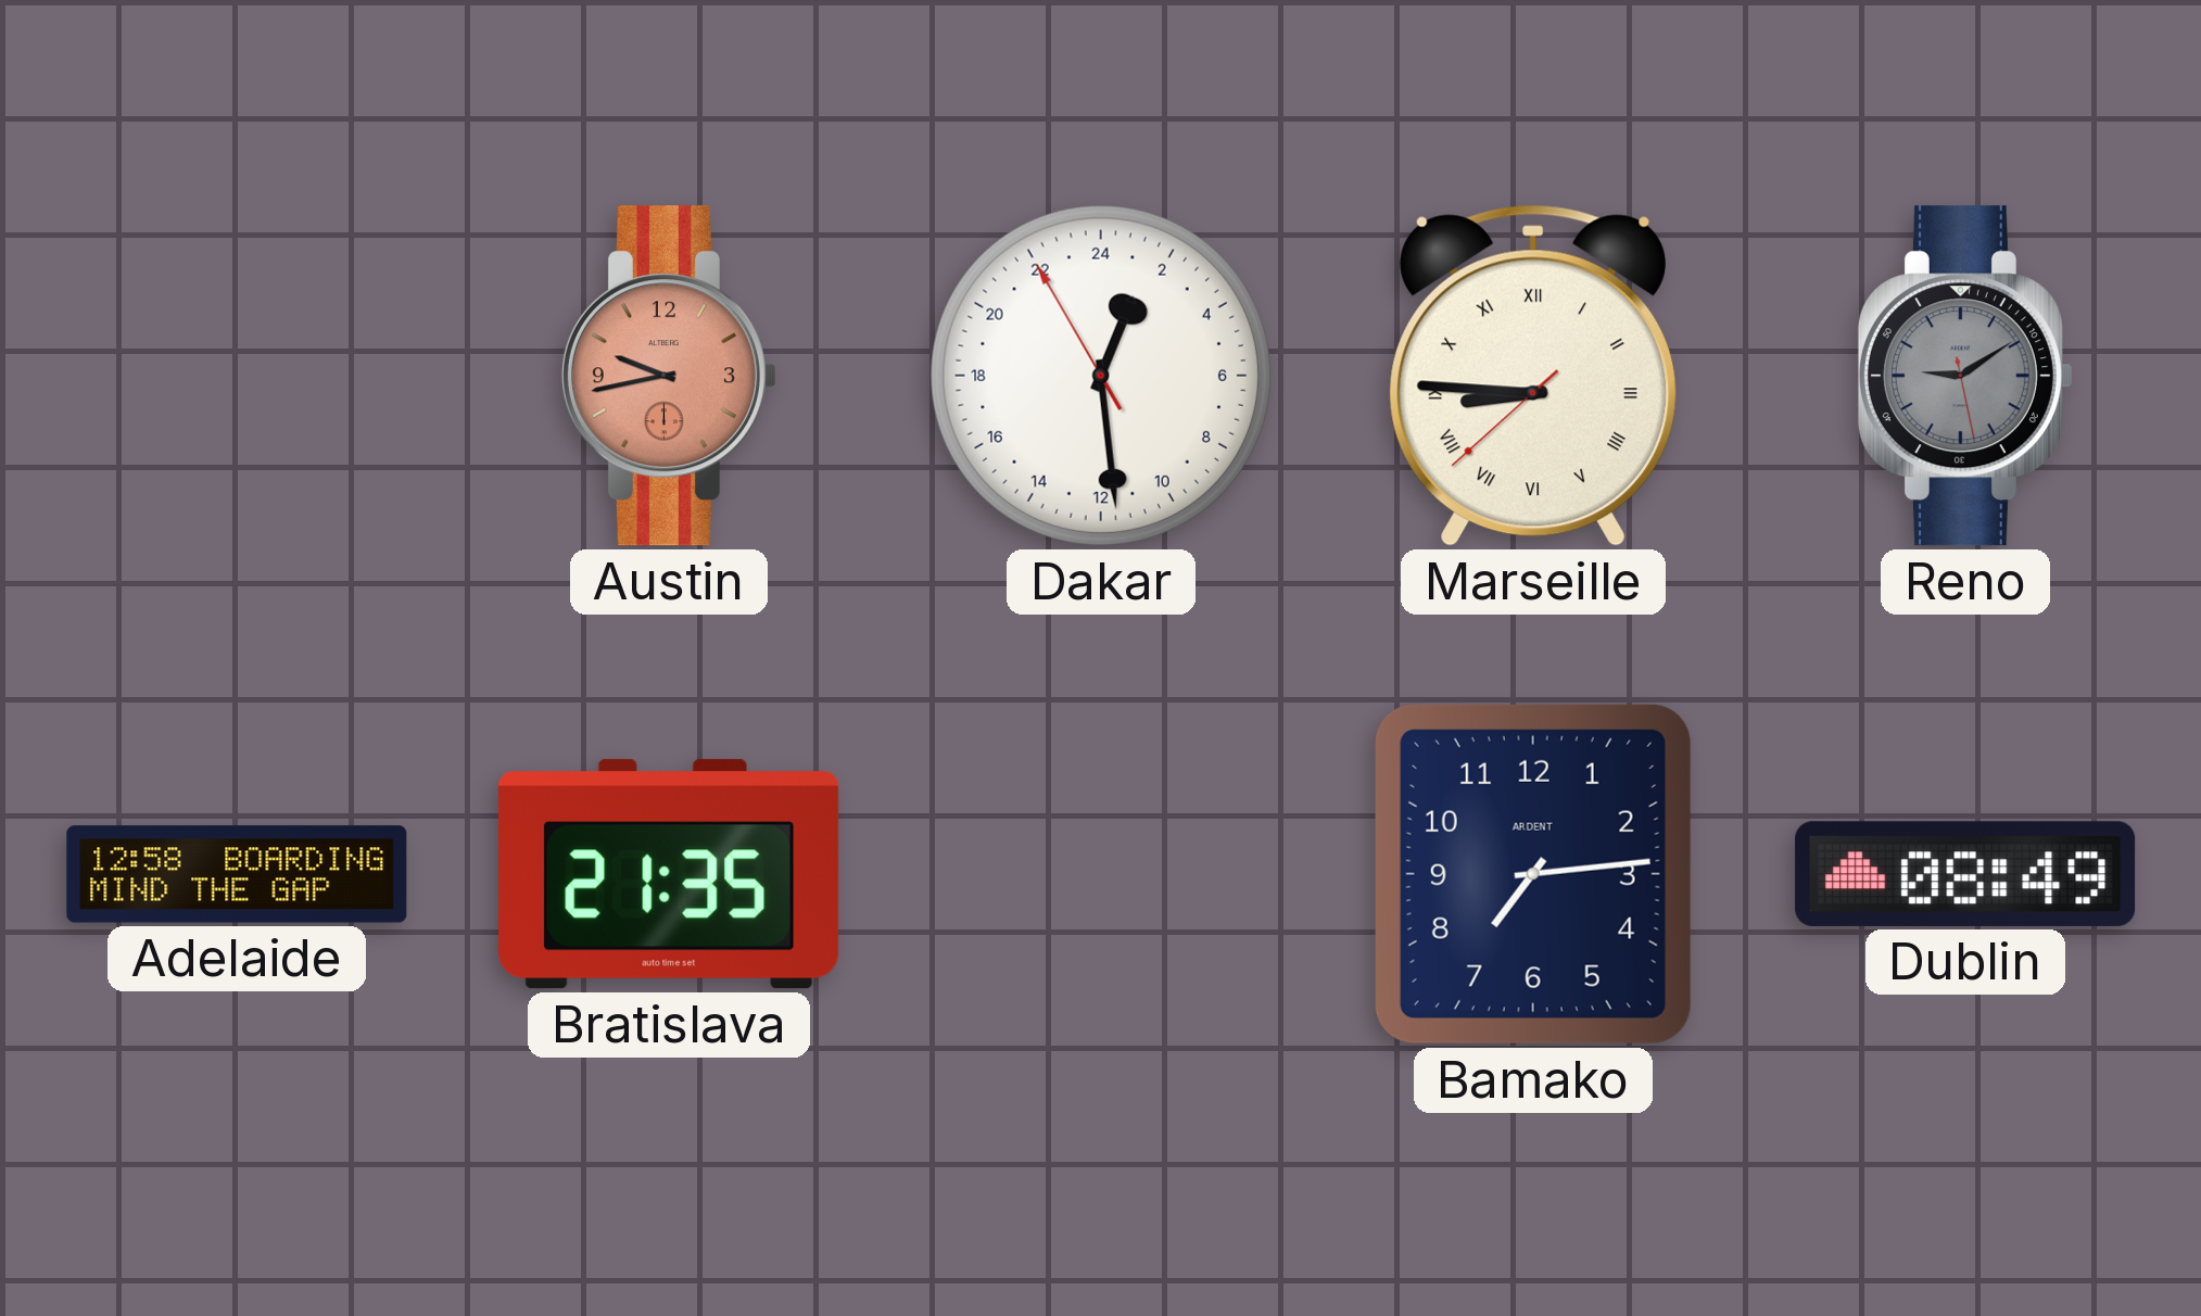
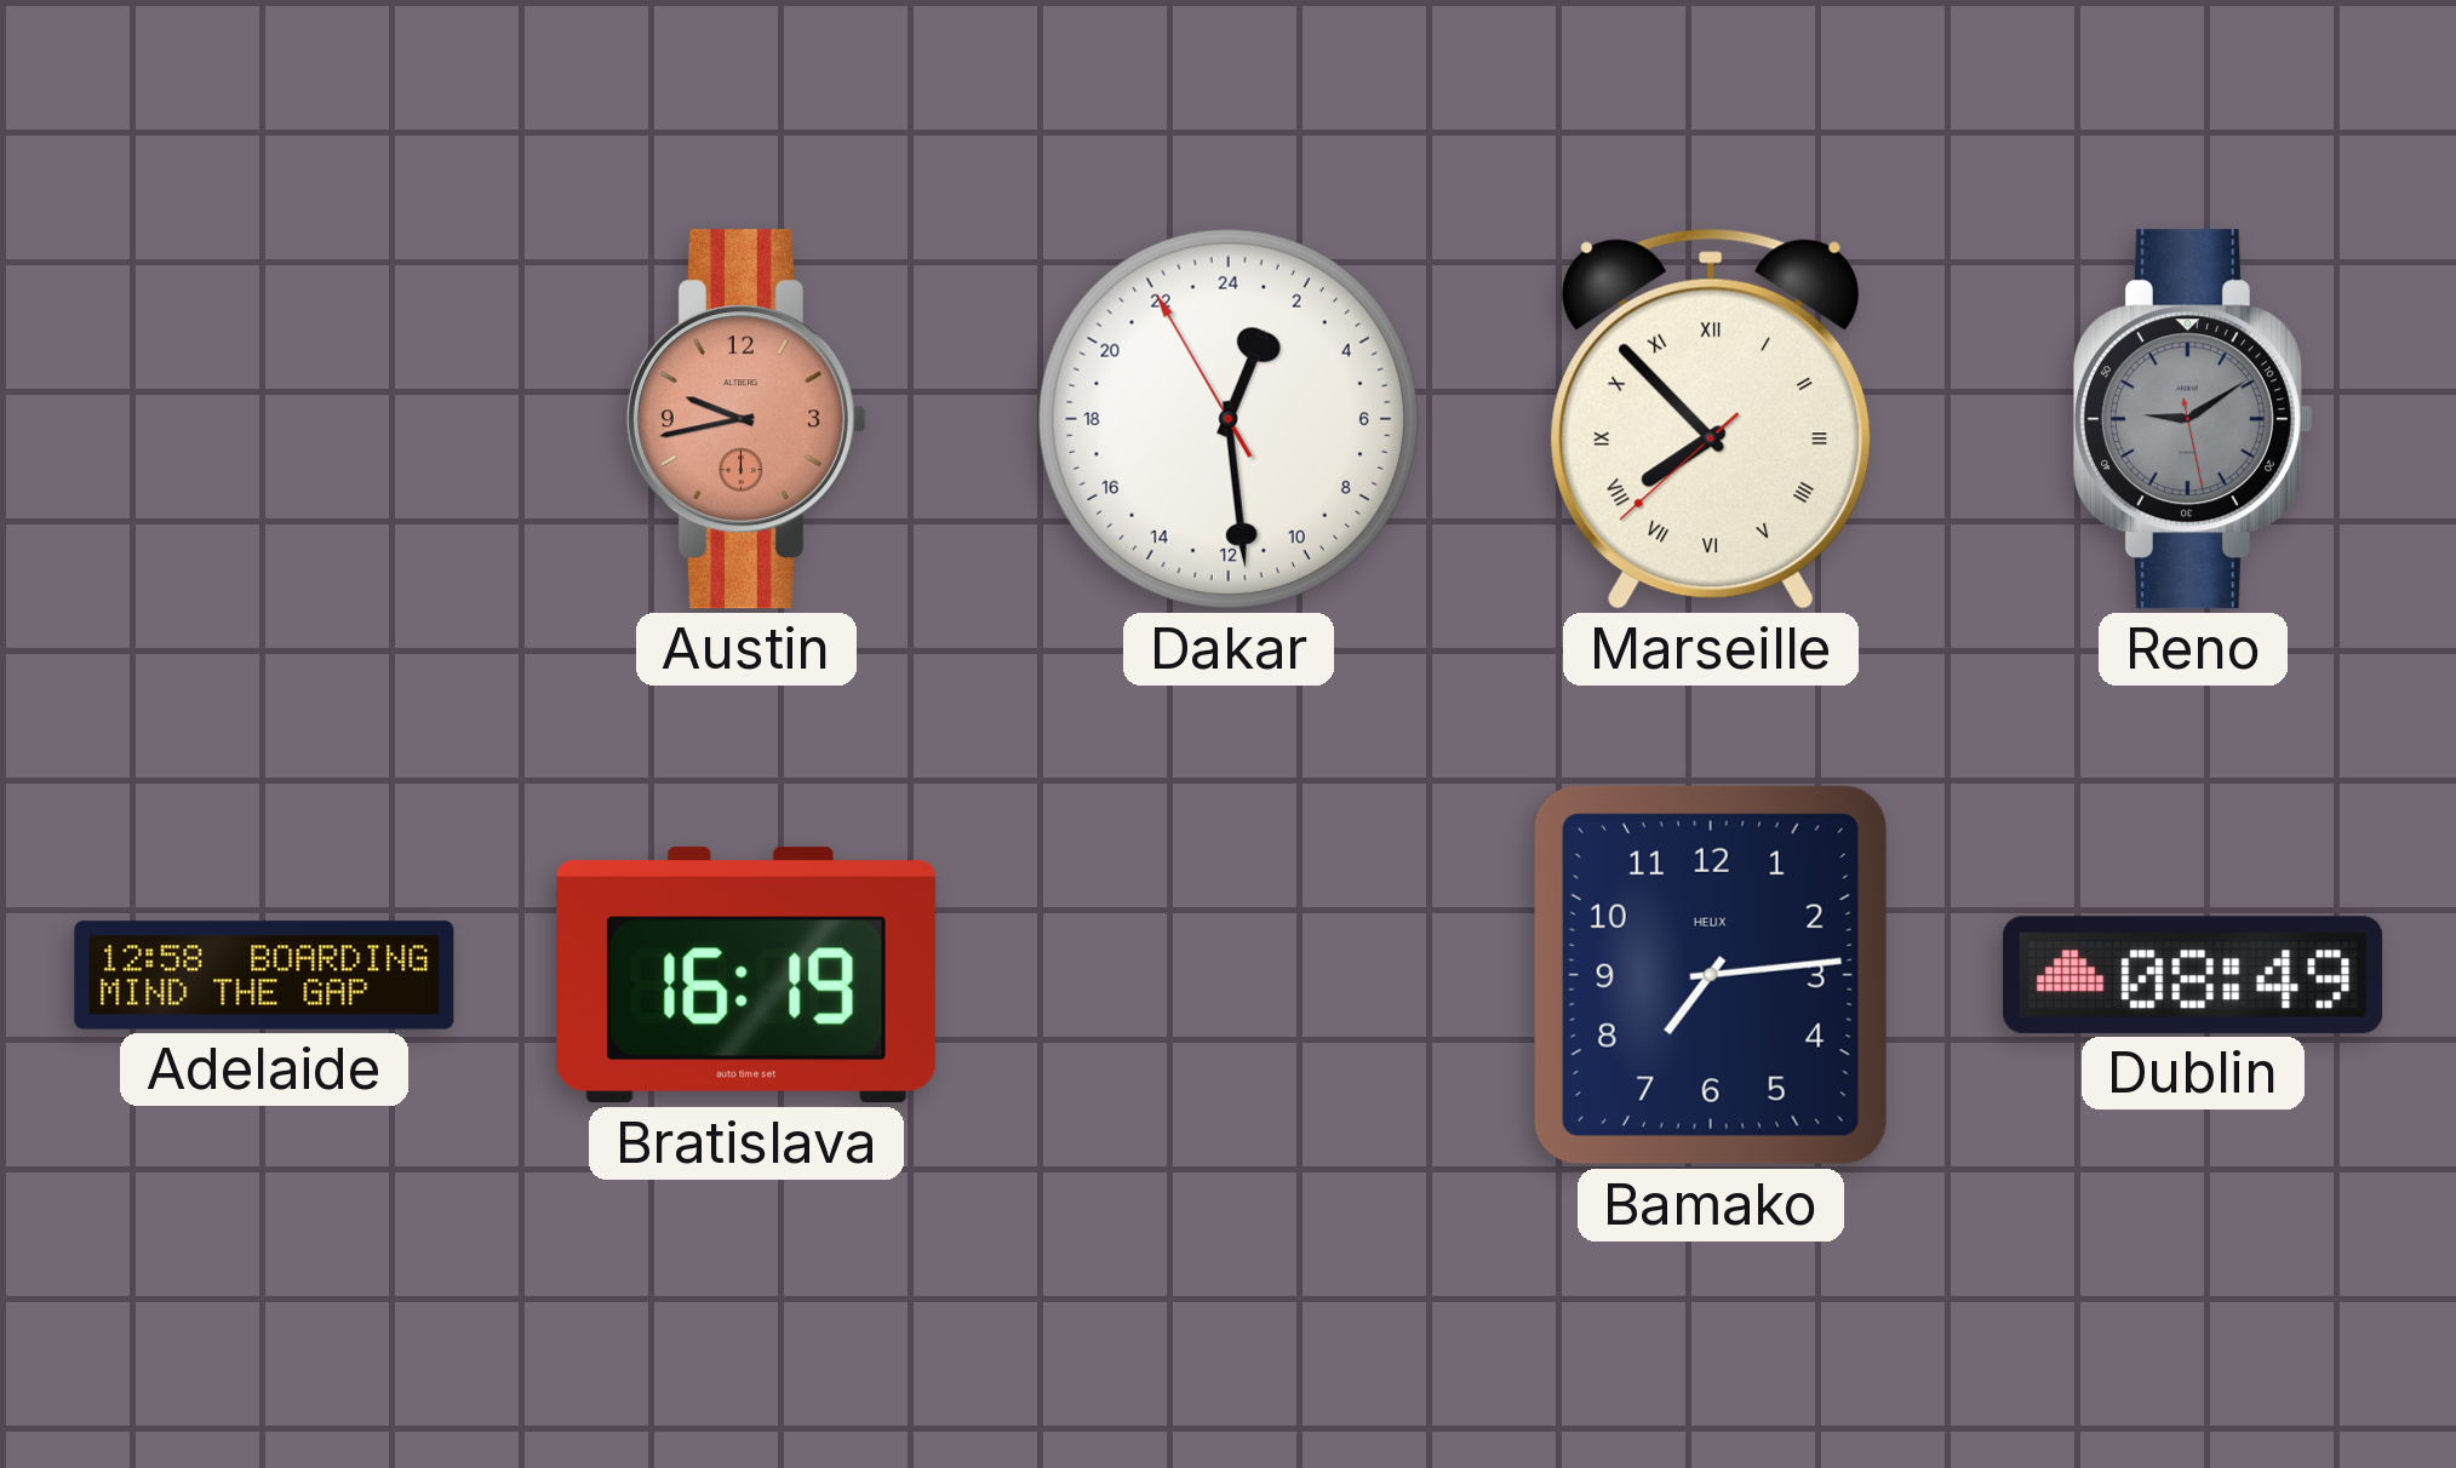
Marseille: 8:45 -> 7:52
Bratislava: 21:35 -> 16:19
Bamako brand: ARDENT -> HELIX
